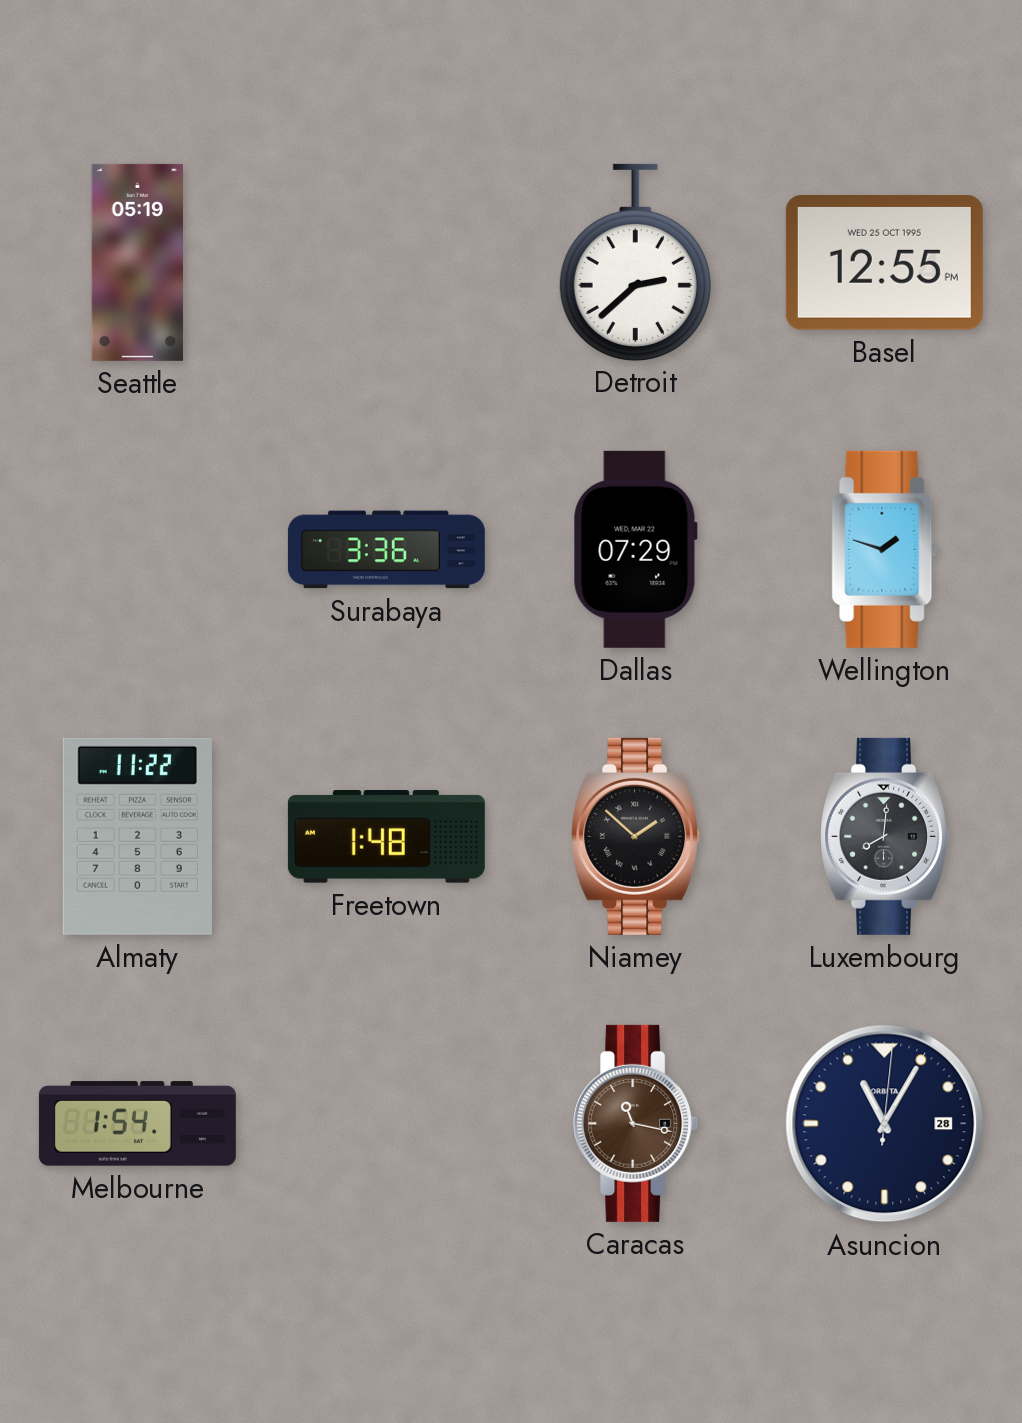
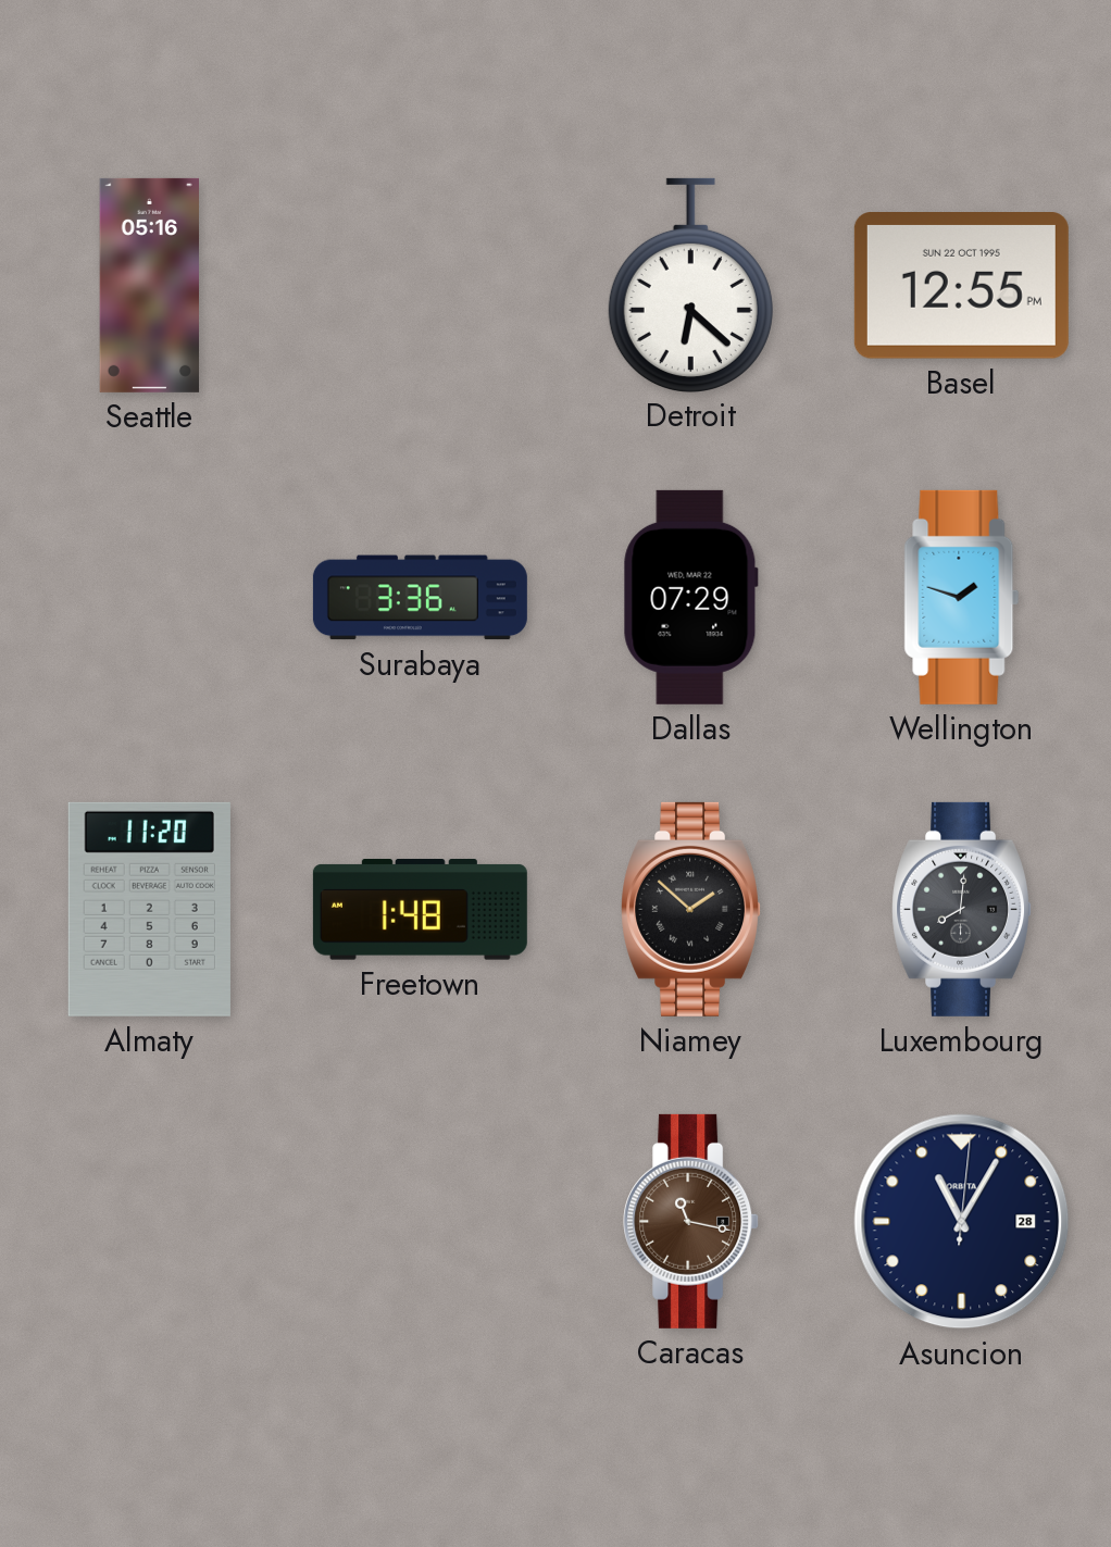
Seattle: 05:19 -> 05:16
Detroit: 2:38 -> 6:22
Basel date: WED 25 OCT 1995 -> SUN 22 OCT 1995
Almaty: 11:22 -> 11:20
Melbourne: 1:54 -> none
